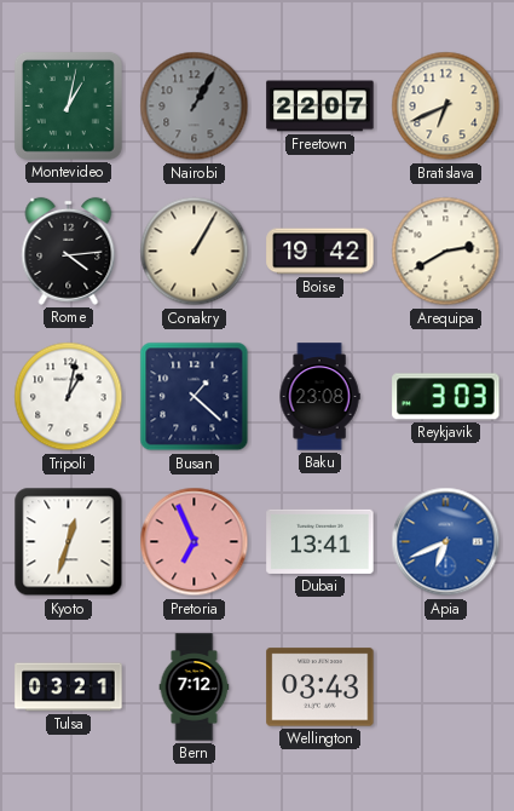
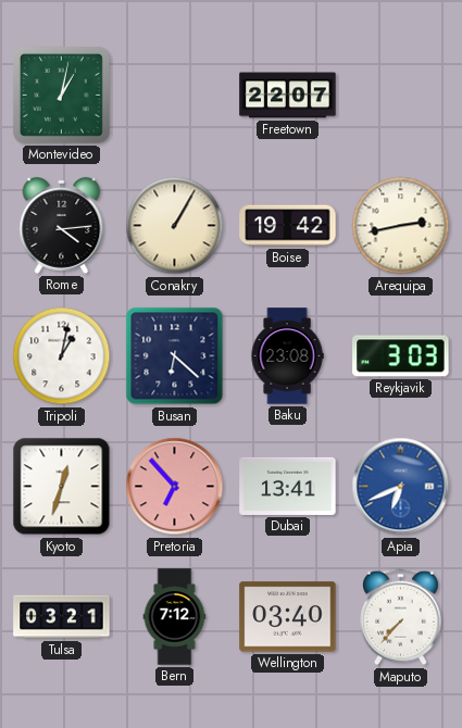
Nairobi: 1:05 -> none
Bratislava: 6:41 -> none
Arequipa: 2:40 -> 2:43
Busan: 1:22 -> 6:22
Pretoria: 6:56 -> 6:53
Wellington: 03:43 -> 03:40
Maputo: none -> 7:37
